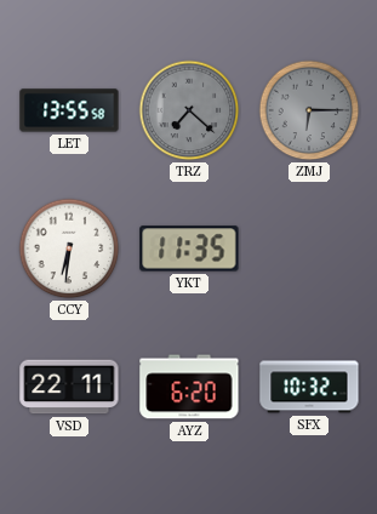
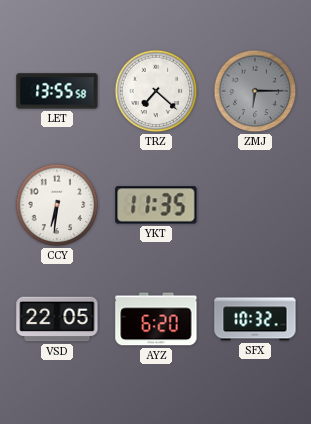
TRZ dial: grey -> white
VSD: 22:11 -> 22:05
